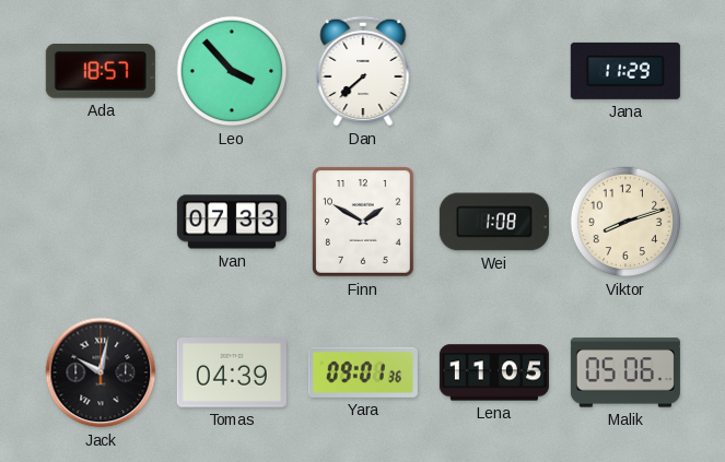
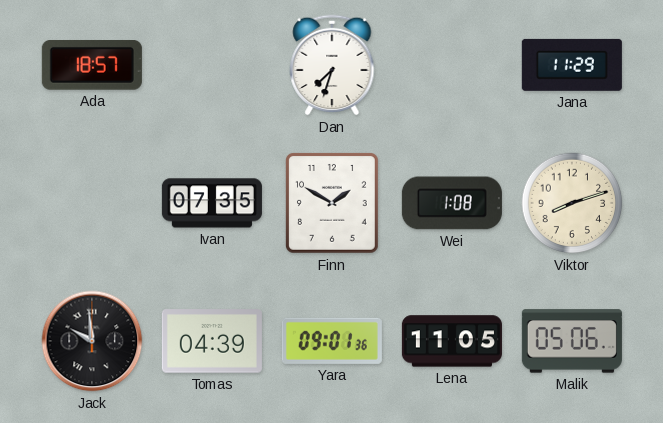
Leo: 3:53 -> none
Dan: 7:38 -> 7:33
Ivan: 07:33 -> 07:35
Jack: 10:02 -> 9:59
